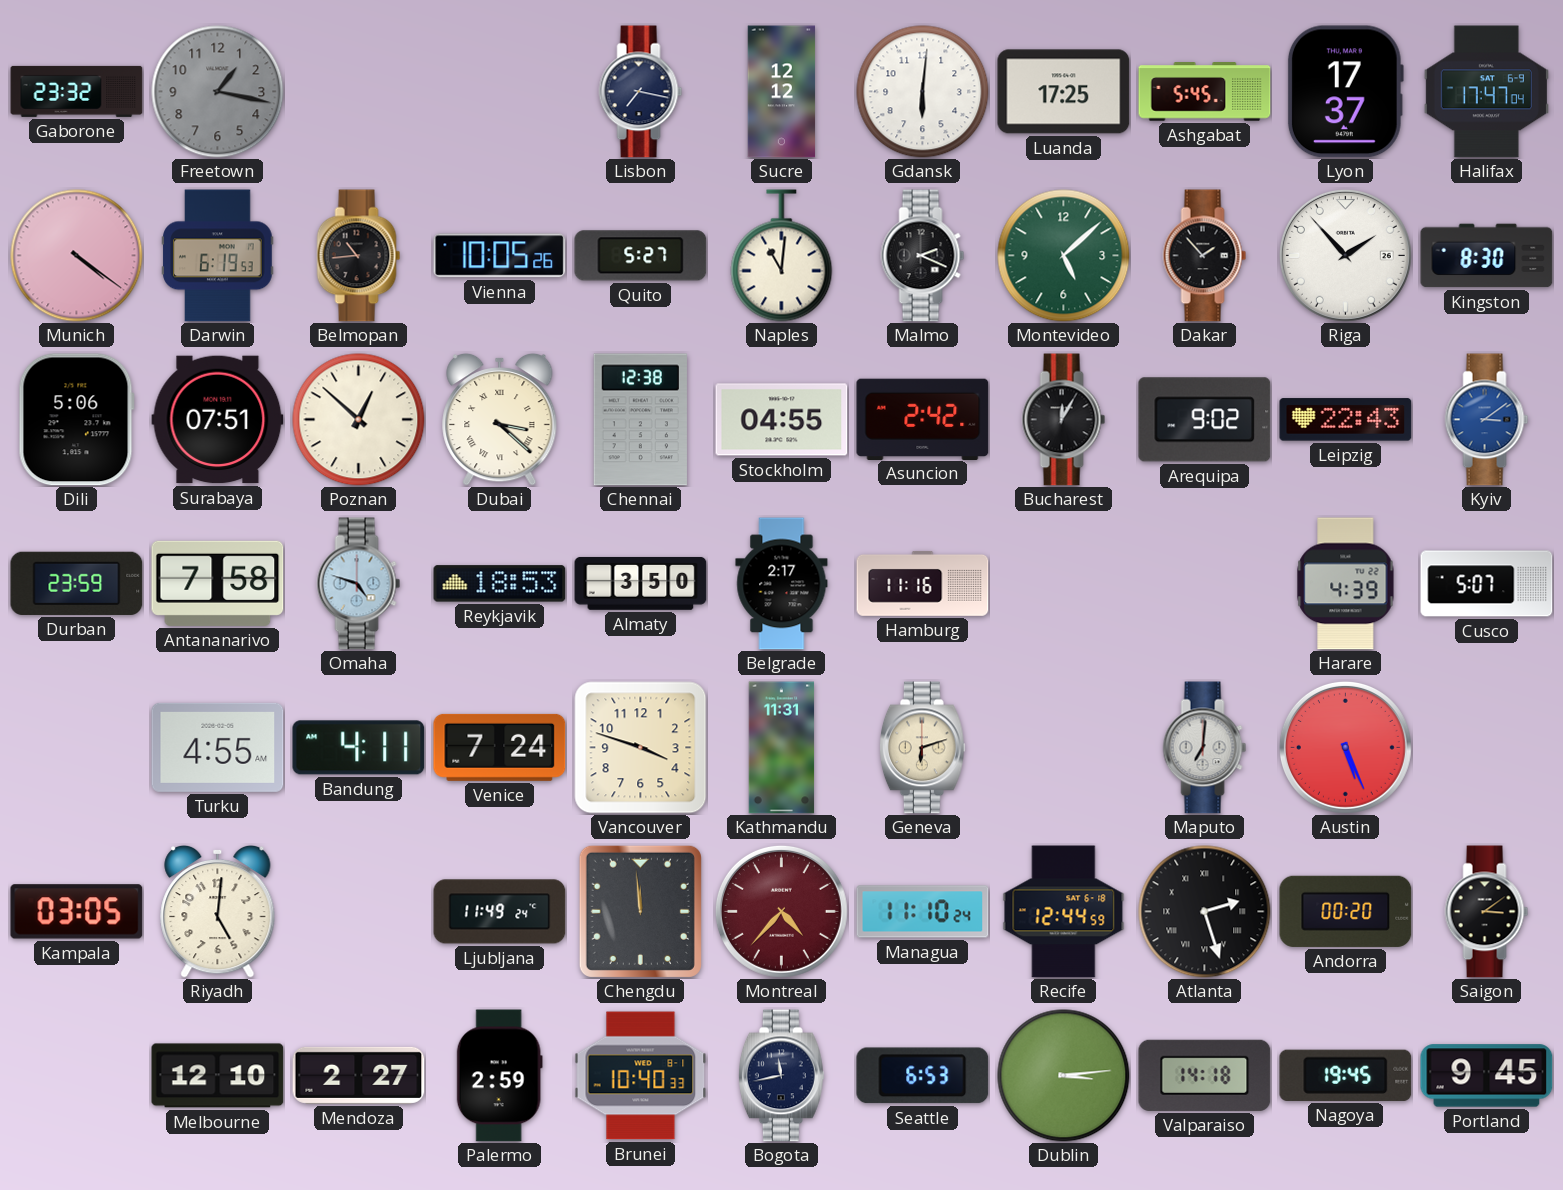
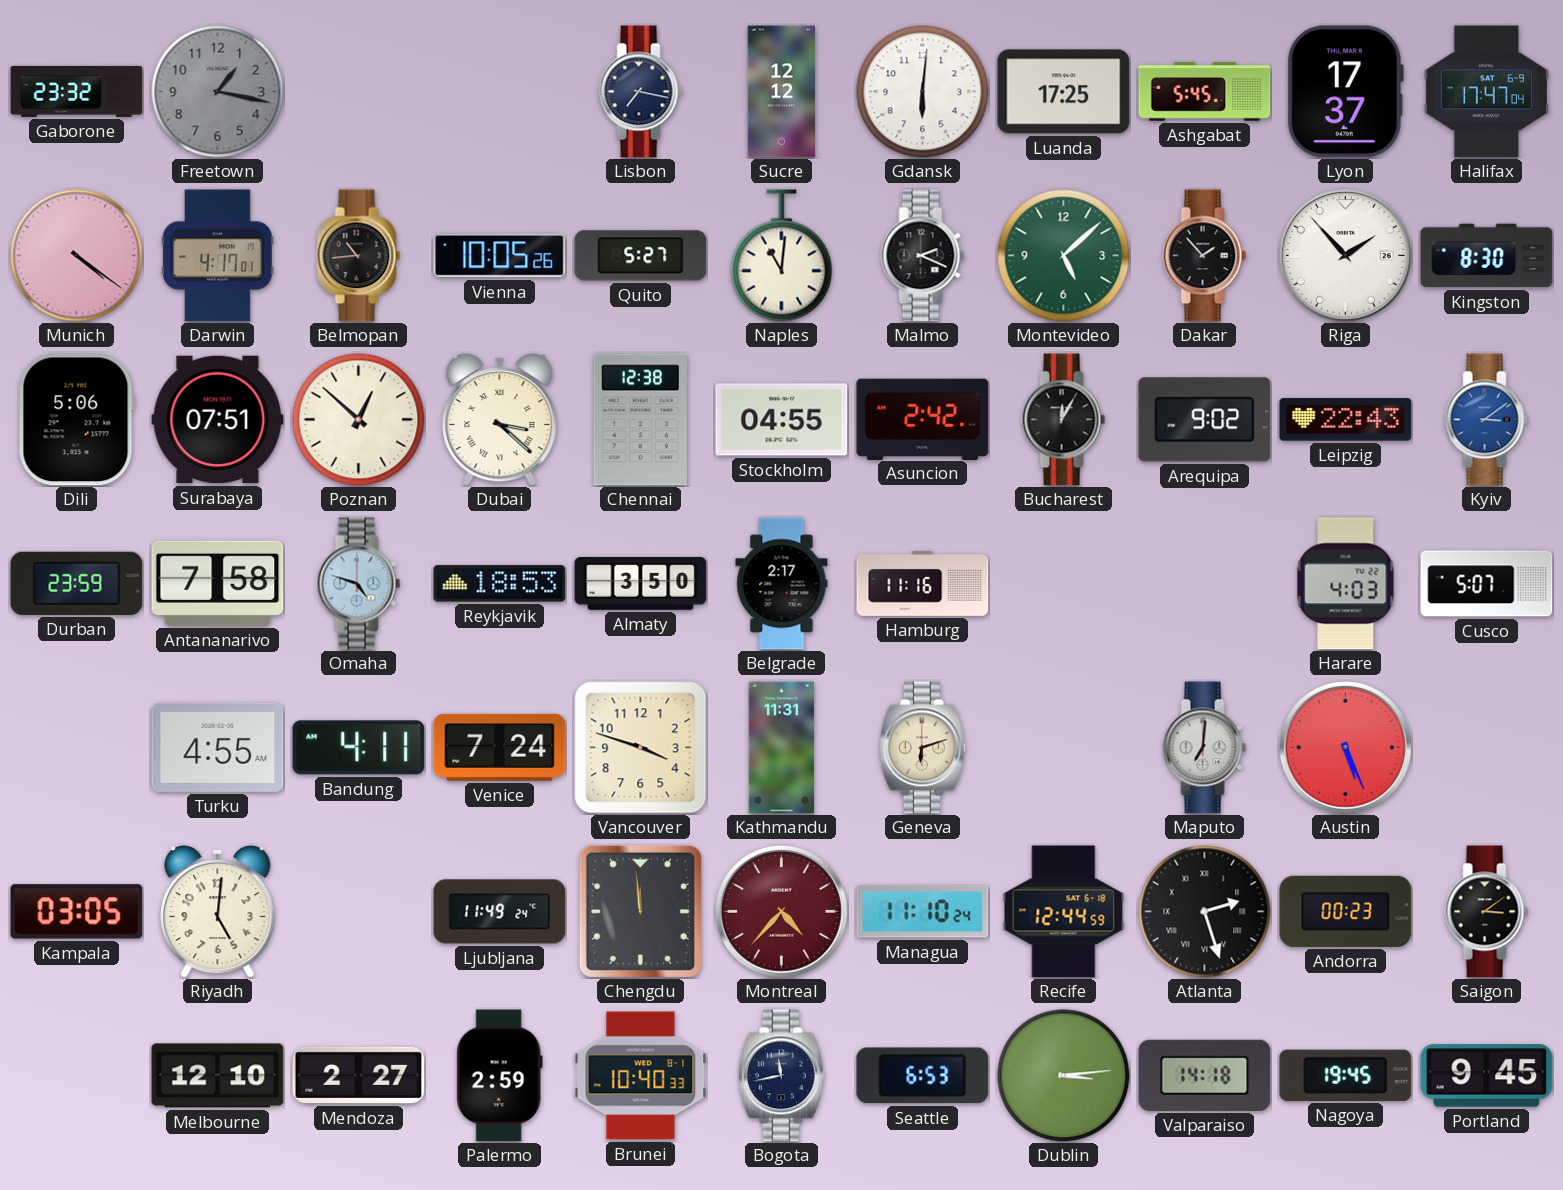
Darwin: 6:19 -> 4:17
Harare: 4:39 -> 4:03
Andorra: 00:20 -> 00:23
